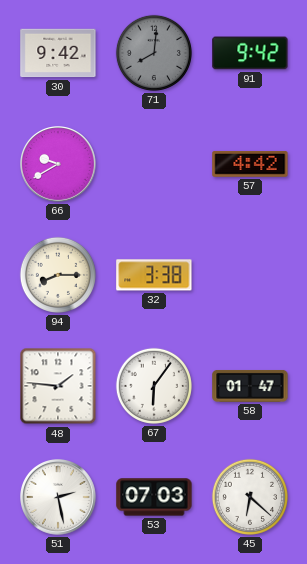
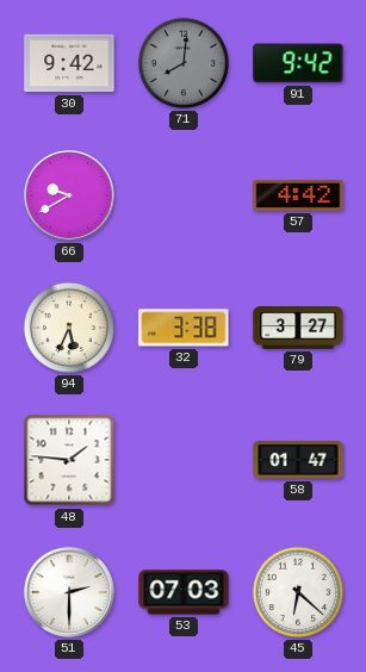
94: 8:15 -> 5:34
79: none -> 3:27
67: 6:06 -> none
51: 2:28 -> 2:30
